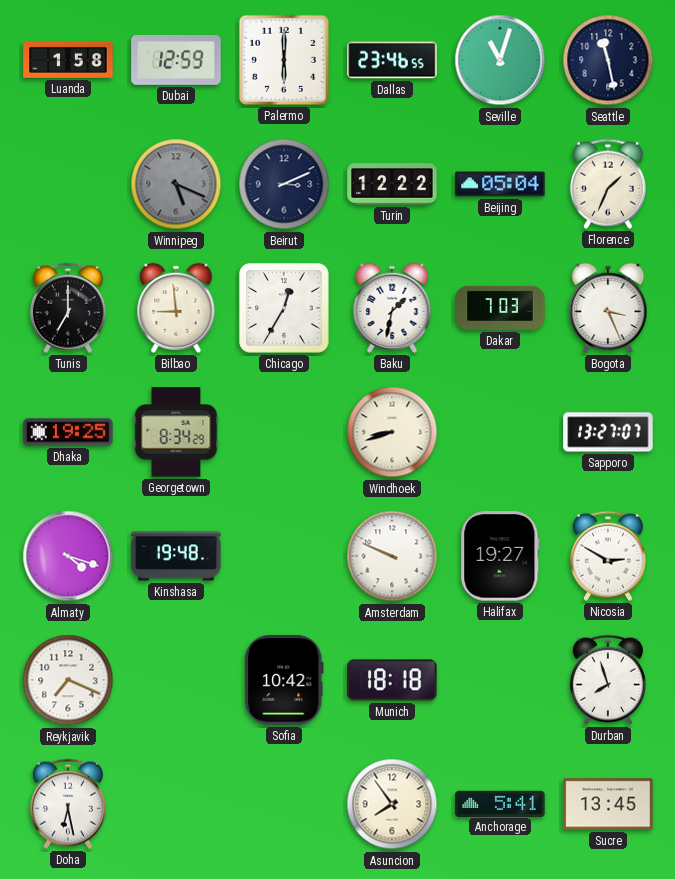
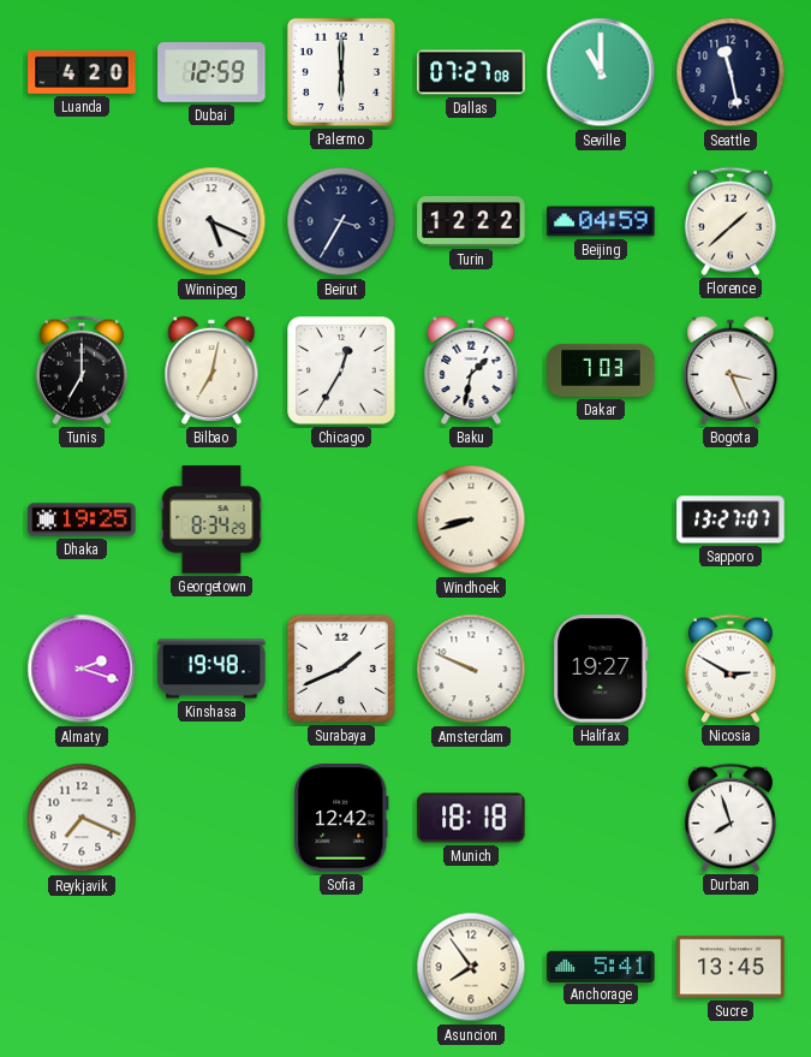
Luanda: 1:58 -> 4:20
Dallas: 23:46 -> 07:27
Seville: 11:03 -> 11:00
Winnipeg dial: grey -> white
Beirut: 3:11 -> 3:35
Beijing: 05:04 -> 04:59
Florence: 1:34 -> 1:38
Bilbao: 8:59 -> 7:02
Almaty: 4:18 -> 2:18
Surabaya: none -> 1:41
Sofia: 10:42 -> 12:42
Doha: 6:28 -> none
